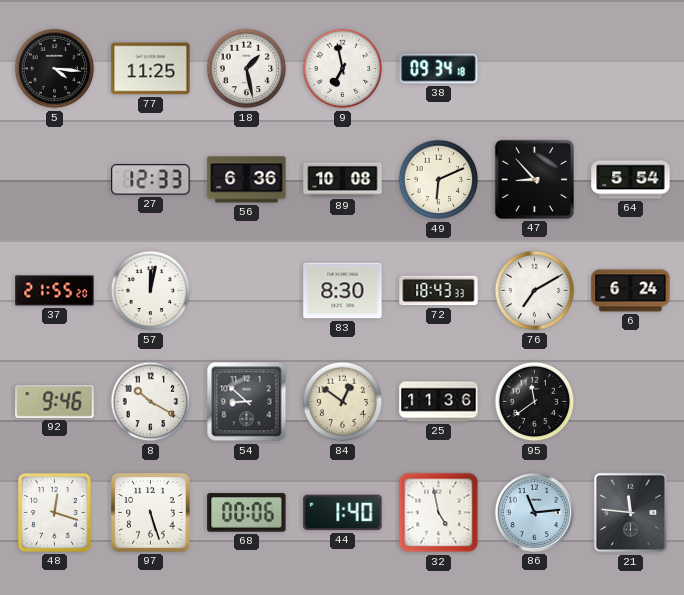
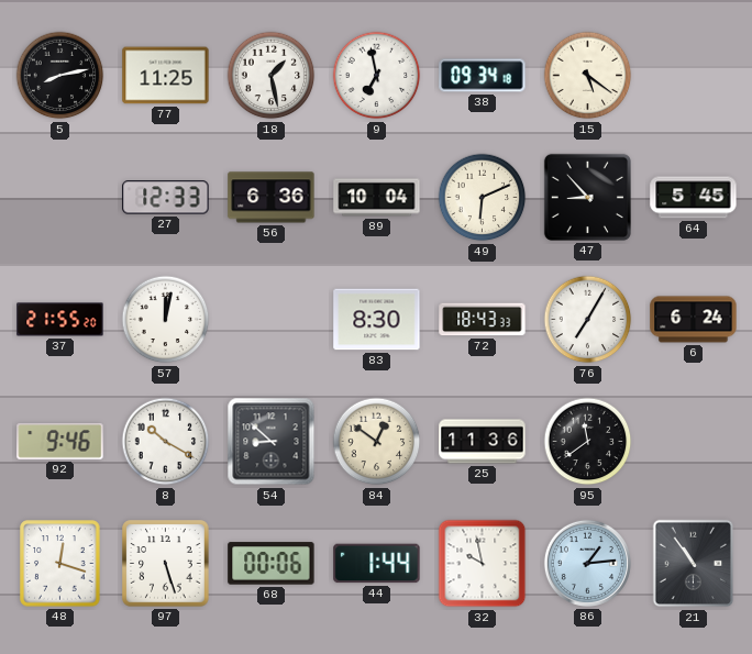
5: 4:16 -> 8:13
15: none -> 5:21
89: 10:08 -> 10:04
64: 5:54 -> 5:45
76: 7:10 -> 7:05
44: 1:40 -> 1:44
32: 4:58 -> 9:58
86: 11:14 -> 1:14
21: 11:46 -> 10:54
